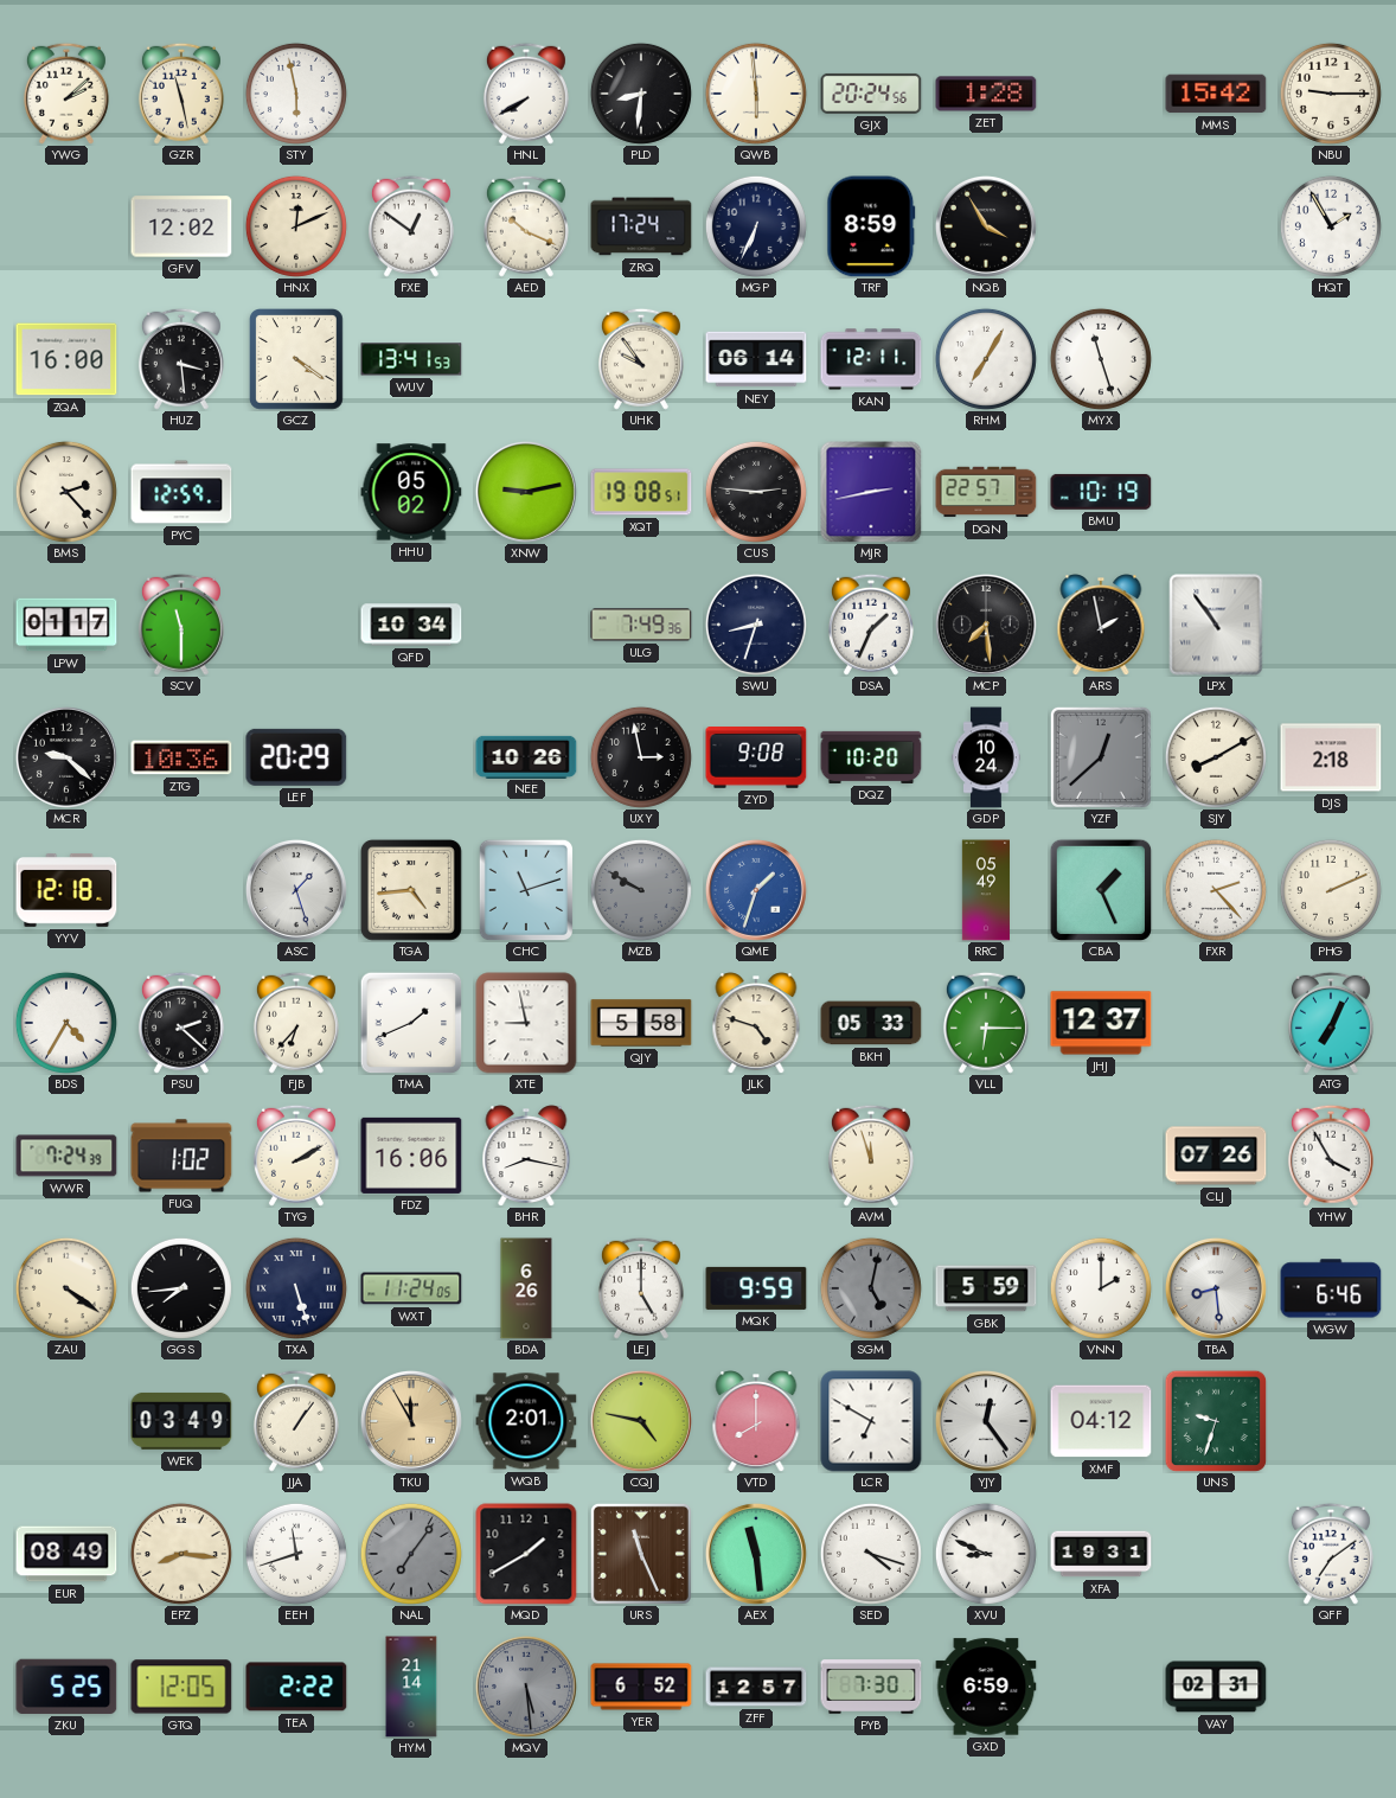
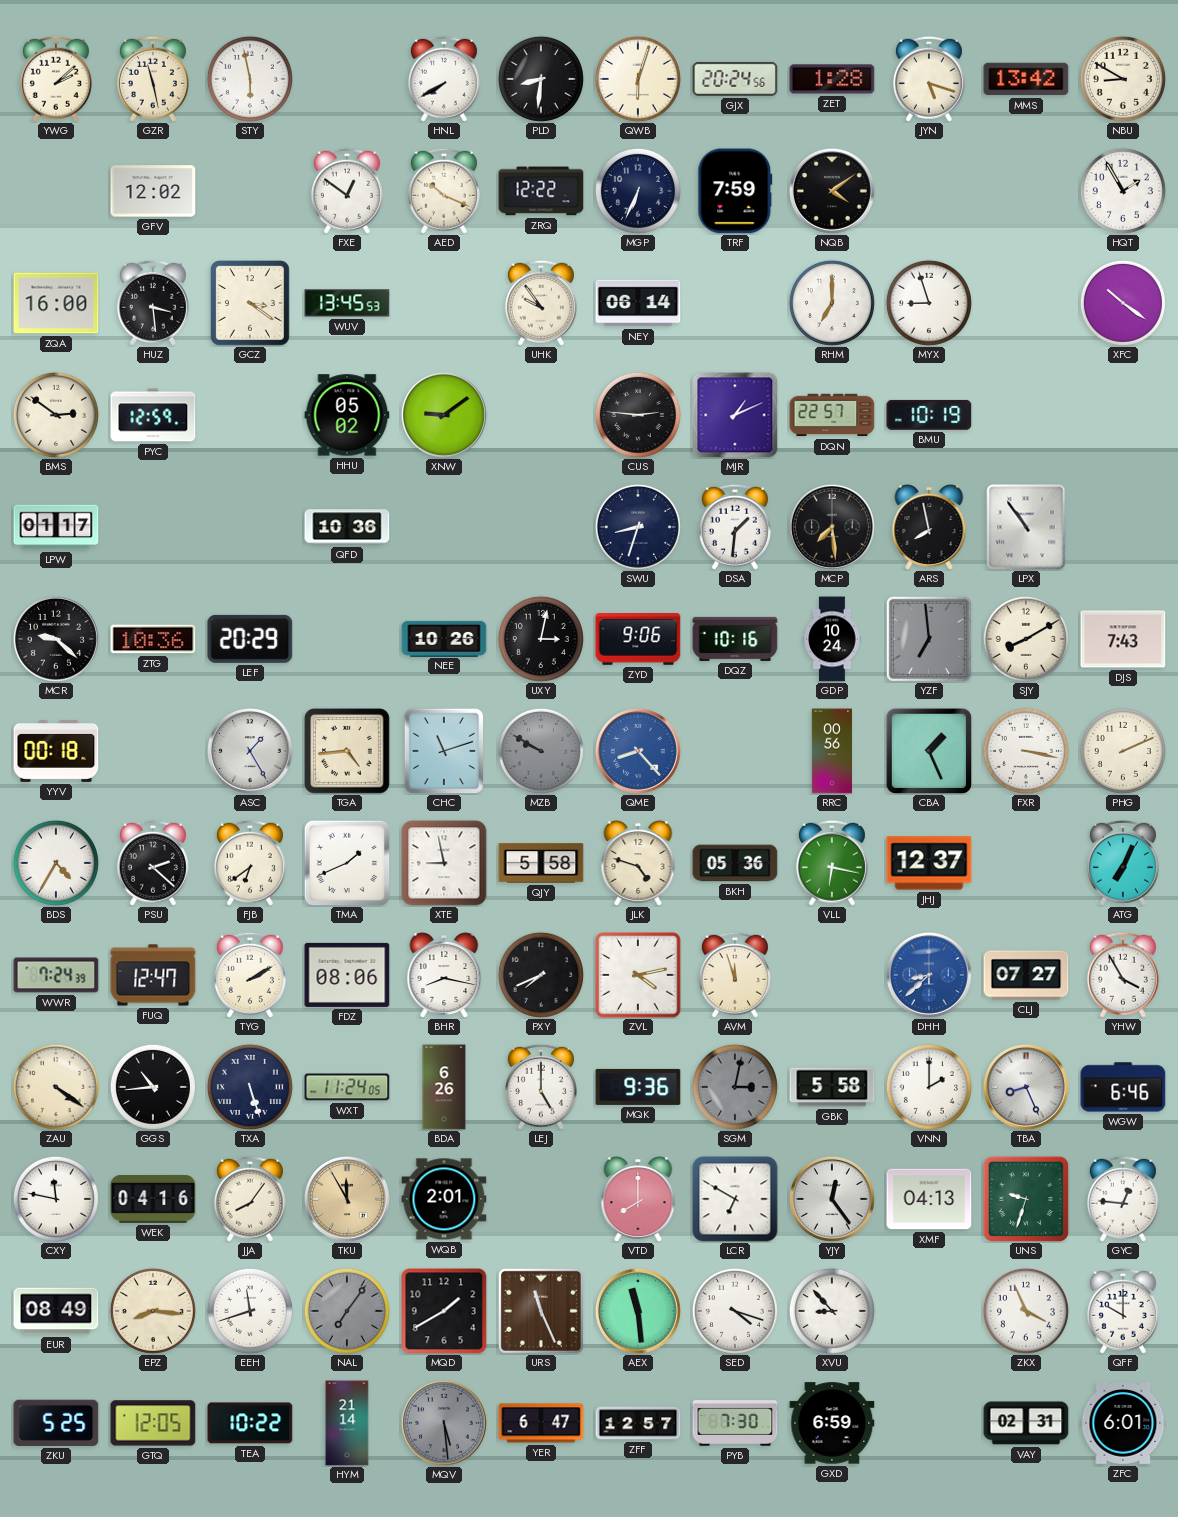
QWB: 5:59 -> 6:03
JYN: none -> 5:18
MMS: 15:42 -> 13:42
NBU: 9:15 -> 8:50
HNX: 12:11 -> none
ZRQ: 17:24 -> 12:22
TRF: 8:59 -> 7:59
NQB: 3:55 -> 4:09
GCZ: 4:21 -> 3:21
WUV: 13:41 -> 13:45
KAN: 12:11 -> none
RHM: 7:05 -> 7:00
MYX: 11:27 -> 8:57
XFC: none -> 10:21
BMS: 2:23 -> 2:51
XNW: 9:13 -> 9:09
XQT: 19:08 -> none
MJR: 2:43 -> 1:11
SCV: 11:30 -> none
QFD: 10:34 -> 10:36
ULG: 7:49 -> none
DSA: 1:34 -> 1:31
ARS: 1:58 -> 7:58
UXY: 2:58 -> 3:02
ZYD: 9:08 -> 9:06
DQZ: 10:20 -> 10:16
YZF: 12:38 -> 6:59
DJS: 2:18 -> 7:43
YYV: 12:18 -> 00:18
ASC: 1:27 -> 1:25
QME: 1:33 -> 8:23
RRC: 05:49 -> 00:56
FXR: 2:23 -> 3:17
FJB: 6:37 -> 6:39
BKH: 05:33 -> 05:36
VLL: 6:15 -> 6:17
FUQ: 1:02 -> 12:47
FDZ: 16:06 -> 08:06
PXY: none -> 7:41
ZVL: none -> 4:13
DHH: none -> 8:38
CLJ: 07:26 -> 07:27
GGS: 7:44 -> 10:44
MQK: 9:59 -> 9:36
SGM: 5:02 -> 3:02
GBK: 5:59 -> 5:58
TBA: 8:29 -> 8:26
CXY: none -> 11:47
WEK: 03:49 -> 04:16
JJA: 1:06 -> 8:06
CQJ: 4:47 -> none
XMF: 04:12 -> 04:13
GYC: none -> 12:46
XVU: 8:49 -> 8:53
XFA: 19:31 -> none
ZKX: none -> 3:56
QFF: 7:09 -> 10:00
TEA: 2:22 -> 10:22
YER: 6:52 -> 6:47
ZFC: none -> 6:01
